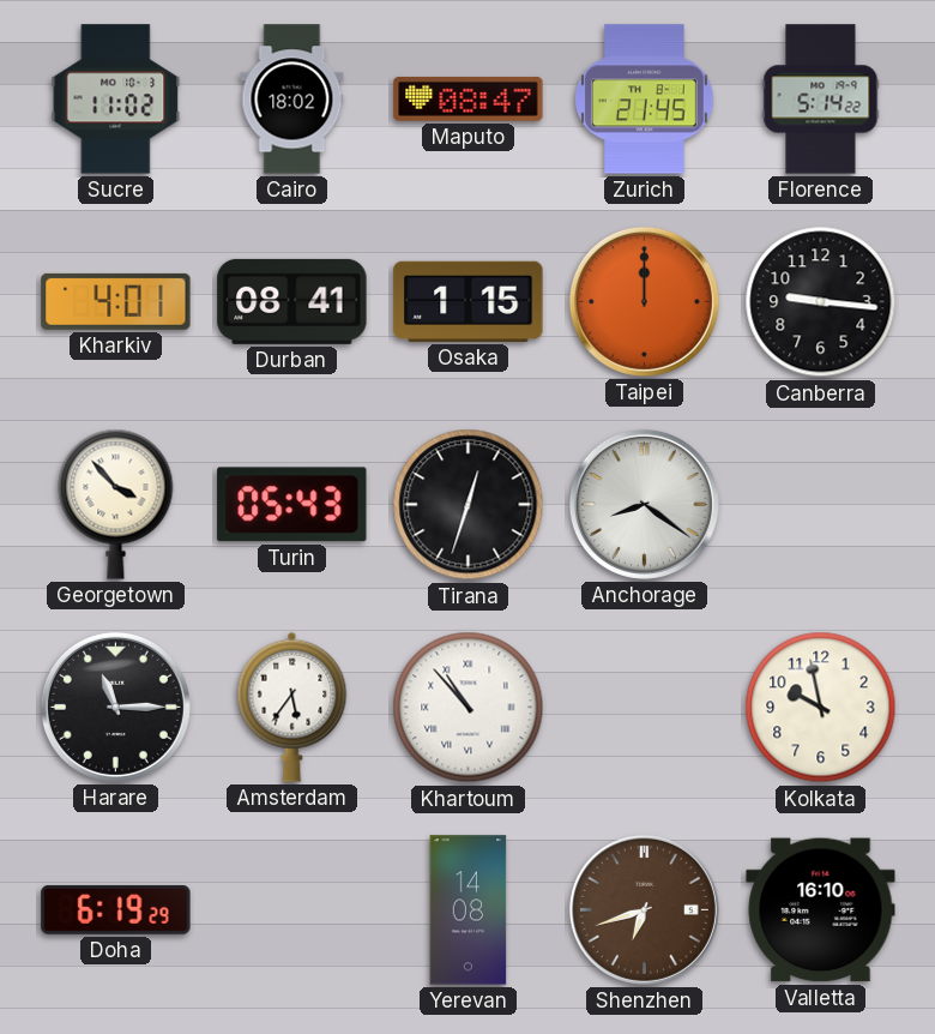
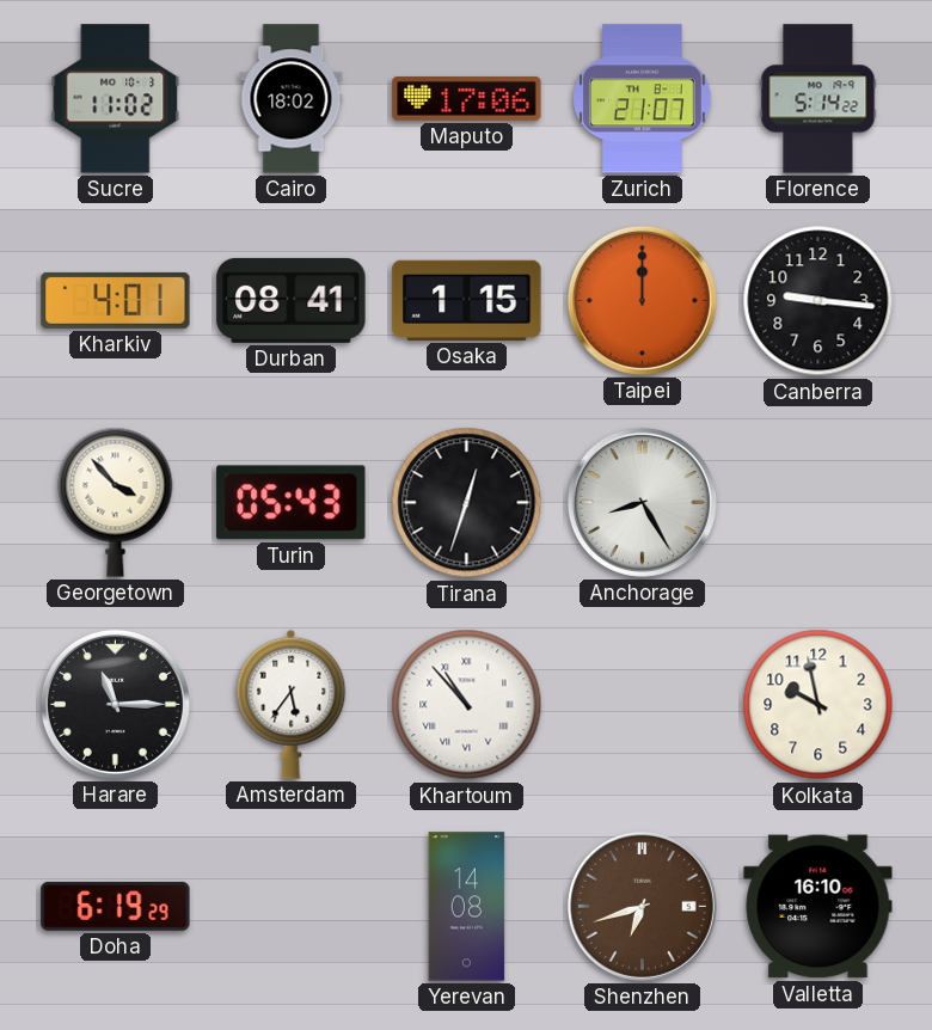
Maputo: 08:47 -> 17:06
Zurich: 21:45 -> 21:07
Anchorage: 8:21 -> 8:25
